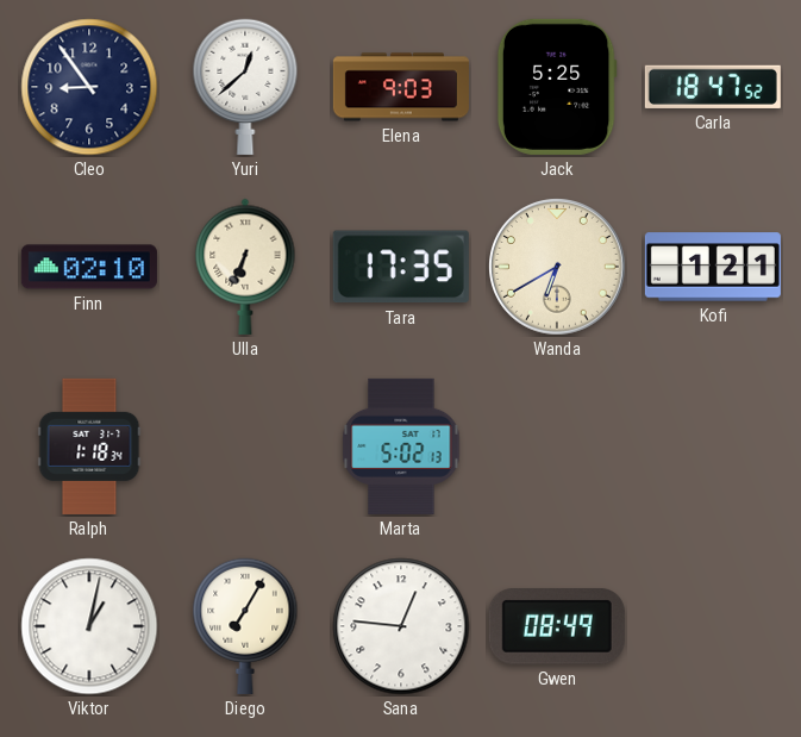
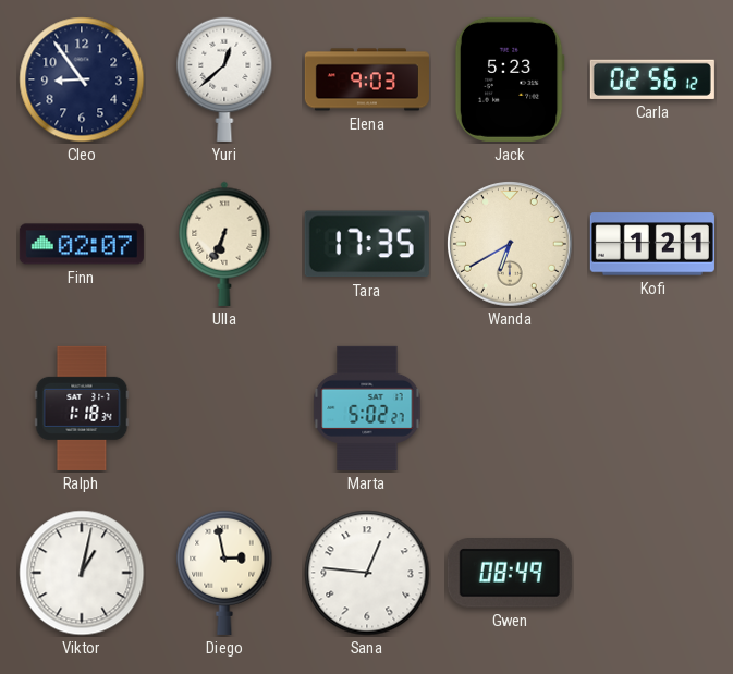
Jack: 5:25 -> 5:23
Carla: 18:47 -> 02:56
Finn: 02:10 -> 02:07
Marta: 5:02:13 -> 5:02:27
Diego: 7:05 -> 2:58
